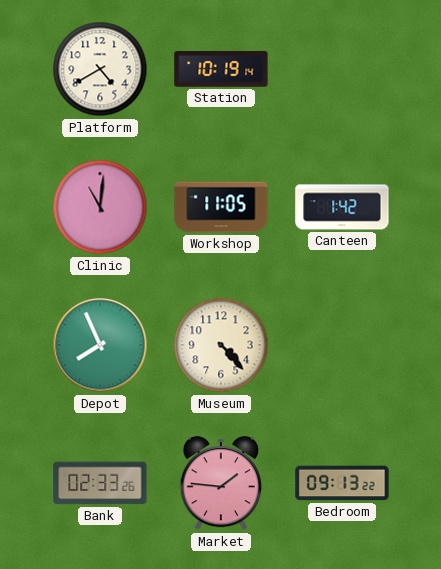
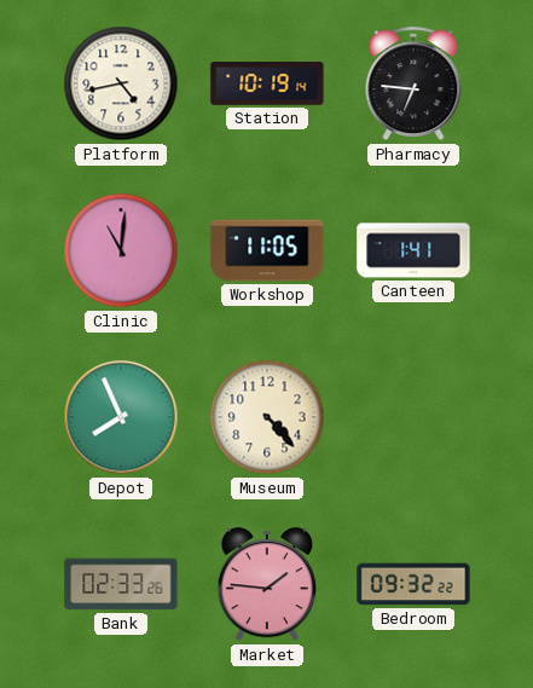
Platform: 4:40 -> 4:43
Pharmacy: none -> 6:46
Canteen: 1:42 -> 1:41
Bedroom: 09:13 -> 09:32
